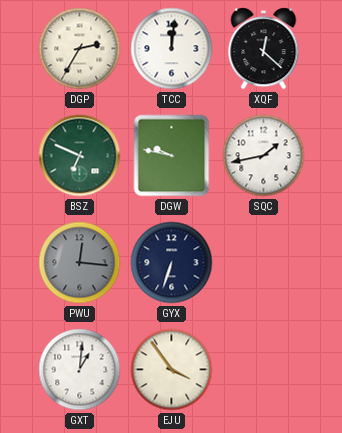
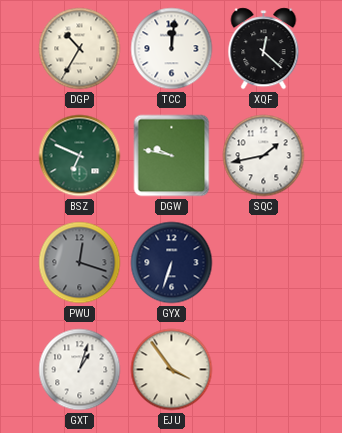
DGP: 2:35 -> 10:35
PWU: 12:16 -> 12:18
GXT: 1:01 -> 1:03
